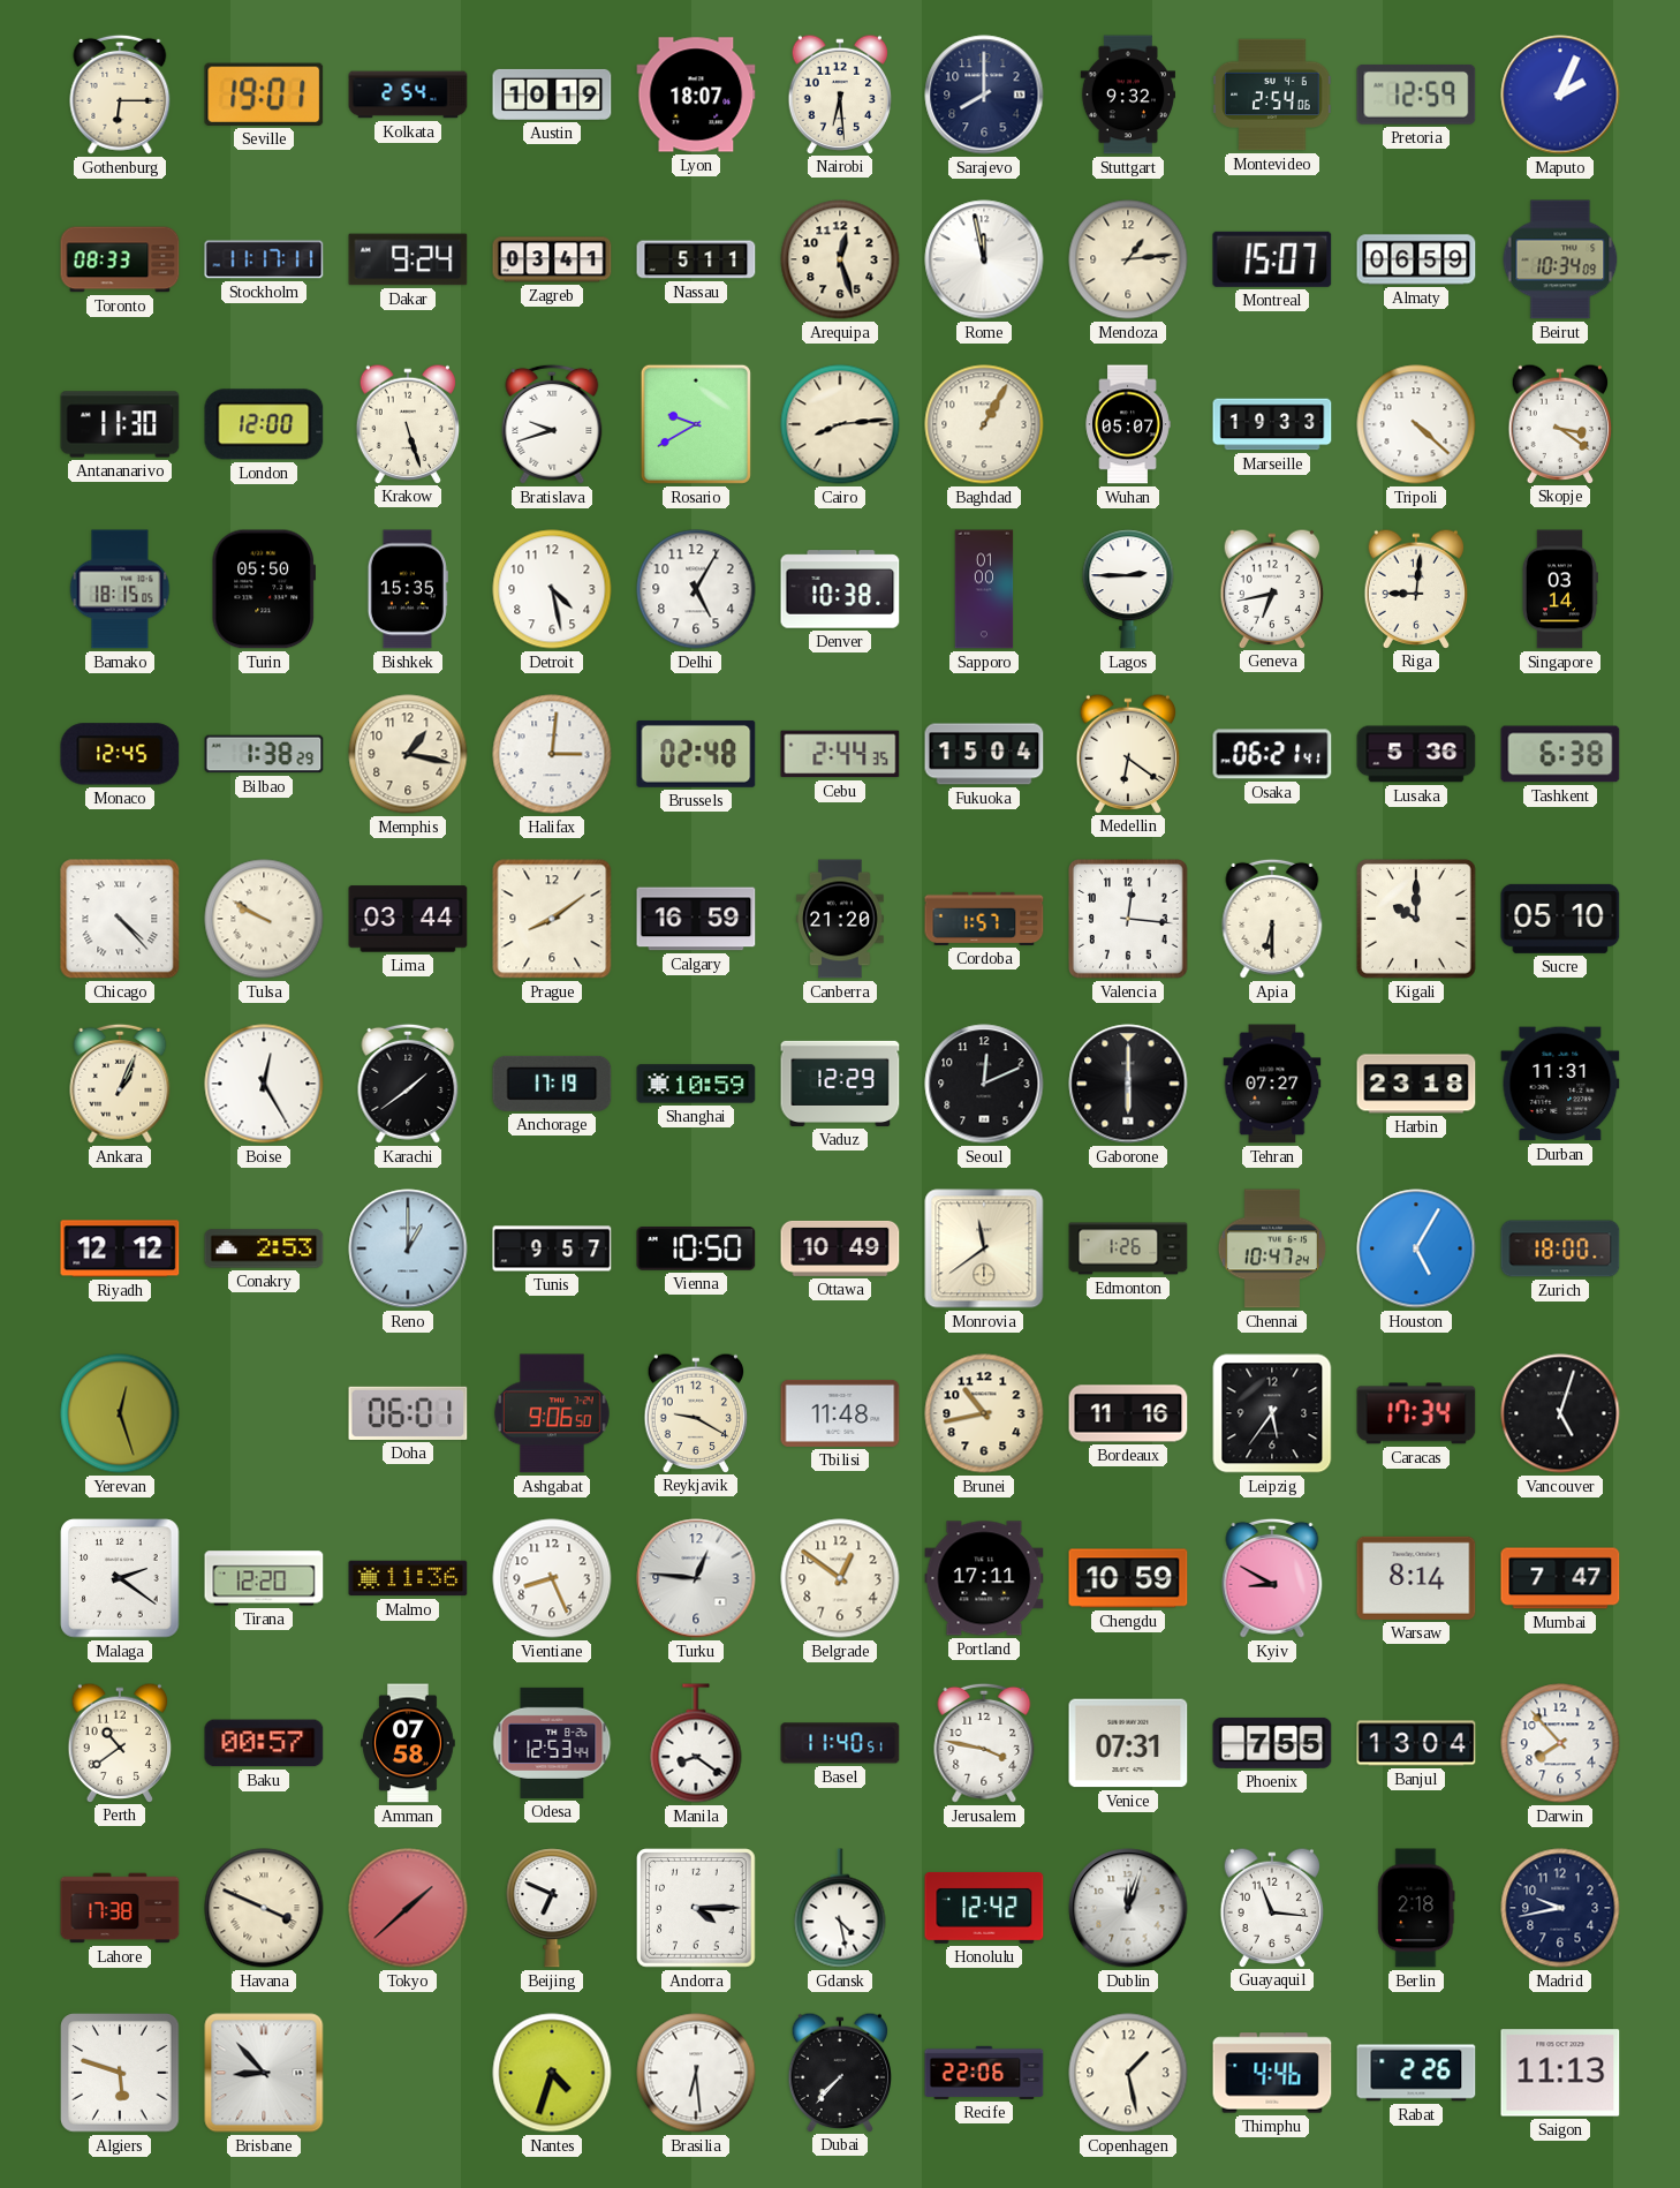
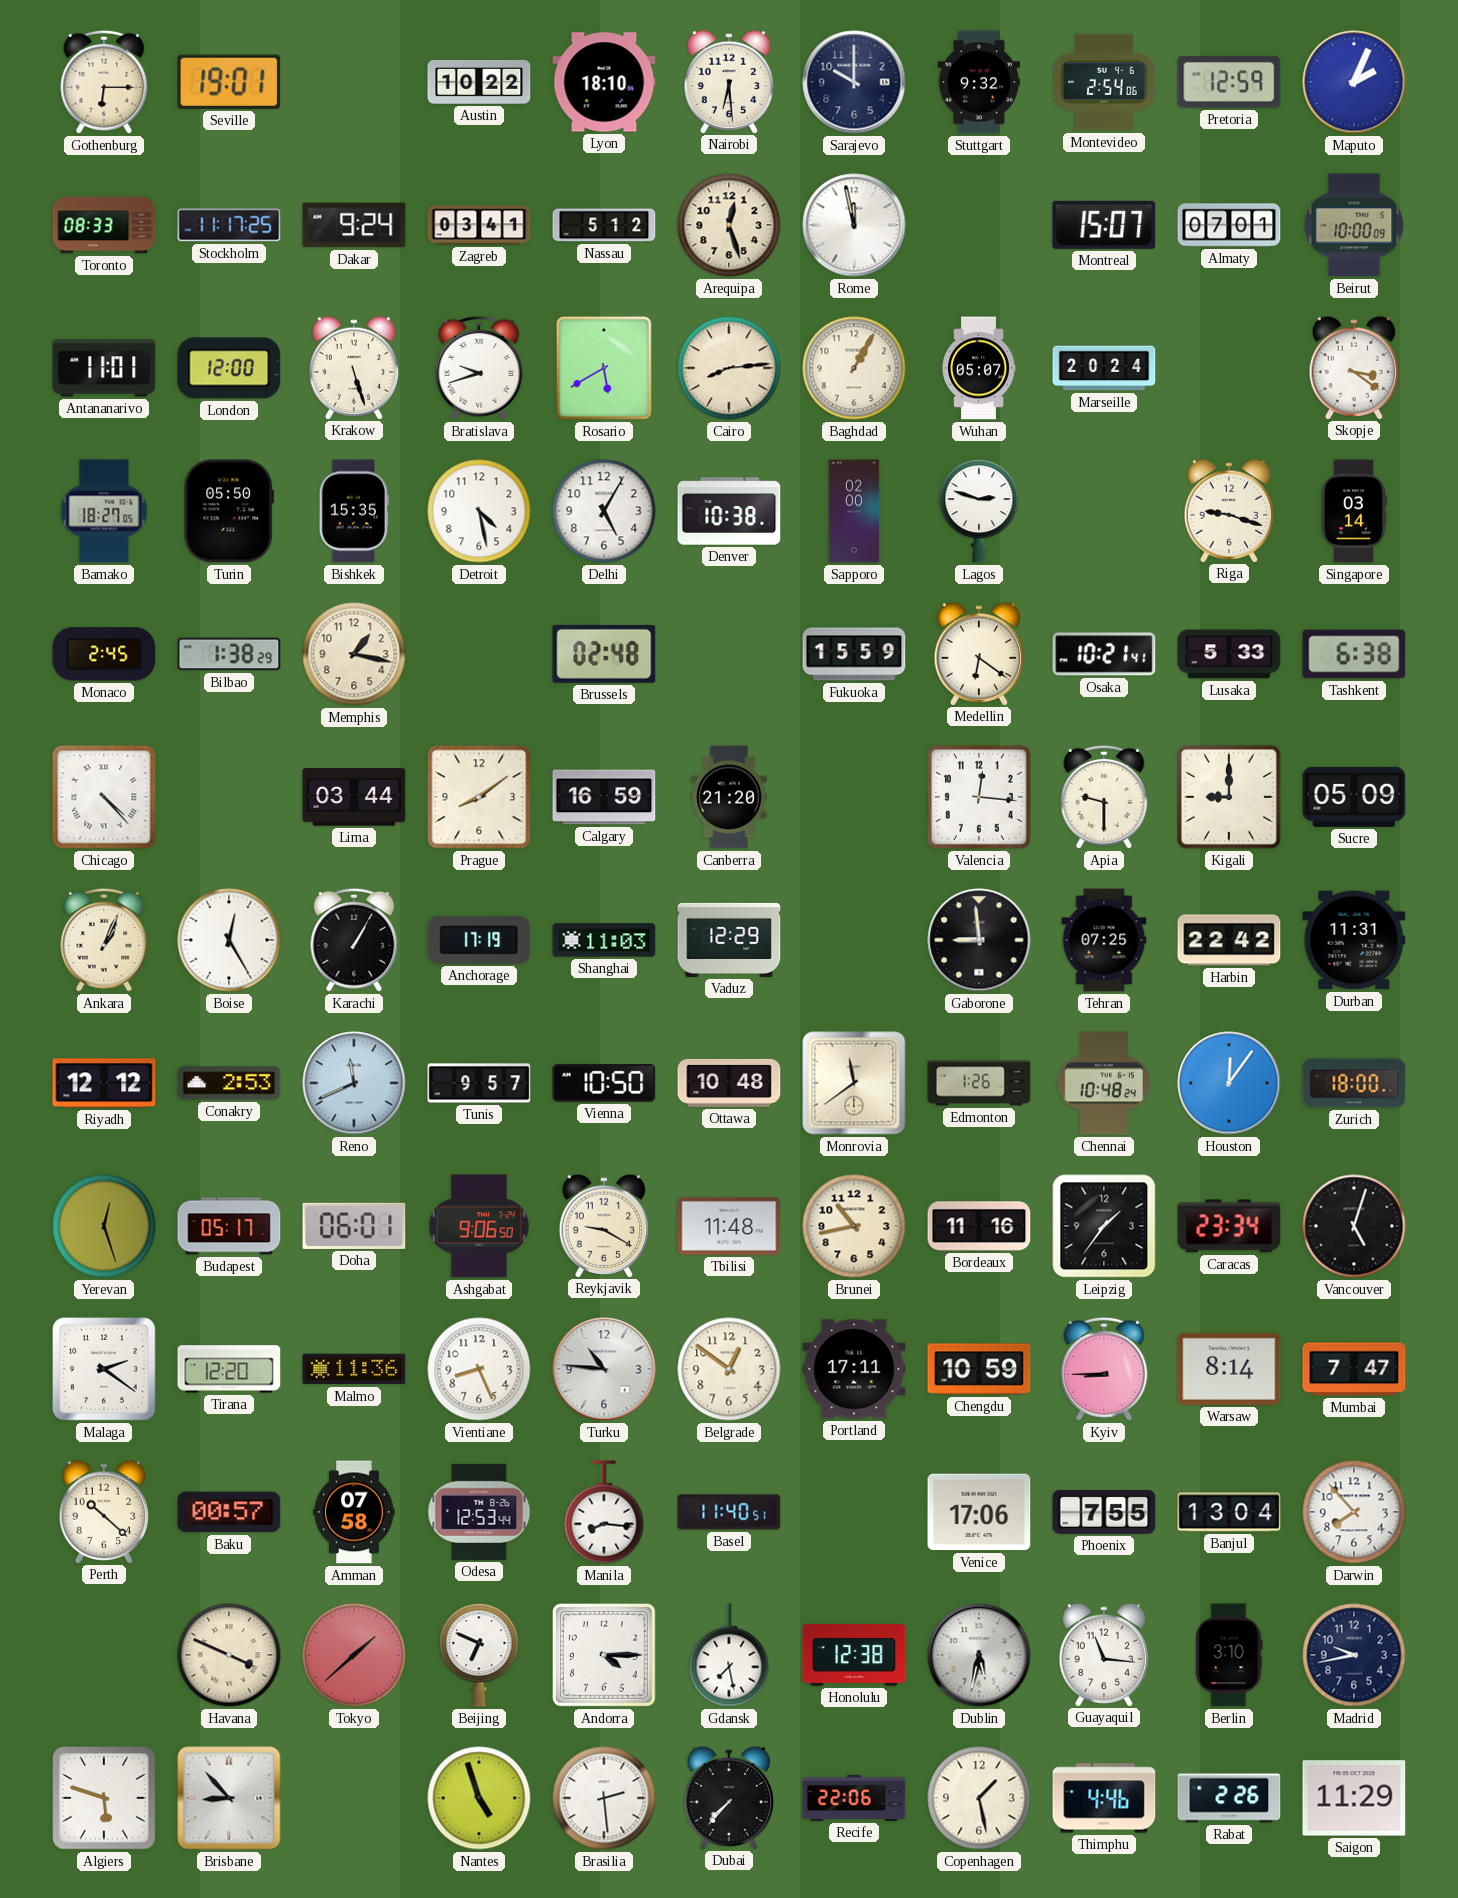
Kolkata: 2:54 -> none
Austin: 10:19 -> 10:22
Lyon: 18:07 -> 18:10
Sarajevo: 8:00 -> 10:00
Stockholm: 11:17:11 -> 11:17:25
Nassau: 5:11 -> 5:12
Mendoza: 1:14 -> none
Almaty: 06:59 -> 07:01
Beirut: 10:34 -> 10:00
Antananarivo: 11:30 -> 11:01
Rosario: 9:40 -> 5:40
Marseille: 19:33 -> 20:24
Tripoli: 4:22 -> none
Bamako: 18:15 -> 18:27
Sapporo: 01:00 -> 02:00
Lagos: 2:45 -> 2:48
Geneva: 6:43 -> none
Riga: 9:01 -> 9:18
Monaco: 12:45 -> 2:45
Halifax: 3:01 -> none
Cebu: 2:44 -> none
Fukuoka: 15:04 -> 15:59
Osaka: 06:21 -> 10:21
Lusaka: 5:36 -> 5:33
Tulsa: 9:50 -> none
Cordoba: 1:57 -> none
Apia: 6:30 -> 9:30
Kigali: 10:00 -> 9:00
Sucre: 05:10 -> 05:09
Karachi: 1:39 -> 1:05
Shanghai: 10:59 -> 11:03
Seoul: 12:11 -> none
Gaborone: 6:00 -> 8:59
Tehran: 07:27 -> 07:25
Harbin: 23:18 -> 22:42
Reno: 1:00 -> 11:41
Ottawa: 10:49 -> 10:48
Chennai: 10:47 -> 10:48
Houston: 5:05 -> 12:06
Budapest: none -> 05:17
Leipzig: 5:36 -> 1:36
Caracas: 17:34 -> 23:34
Turku: 12:46 -> 10:46
Kyiv: 8:50 -> 8:45
Perth: 10:39 -> 10:22
Manila: 8:21 -> 8:16
Jerusalem: 3:47 -> none
Venice: 07:31 -> 17:06
Lahore: 17:38 -> none
Gdansk: 4:28 -> 7:28
Honolulu: 12:42 -> 12:38
Dublin: 12:03 -> 5:32
Berlin: 2:18 -> 3:10
Nantes: 4:33 -> 4:57
Brasilia: 6:29 -> 2:29
Saigon: 11:13 -> 11:29
